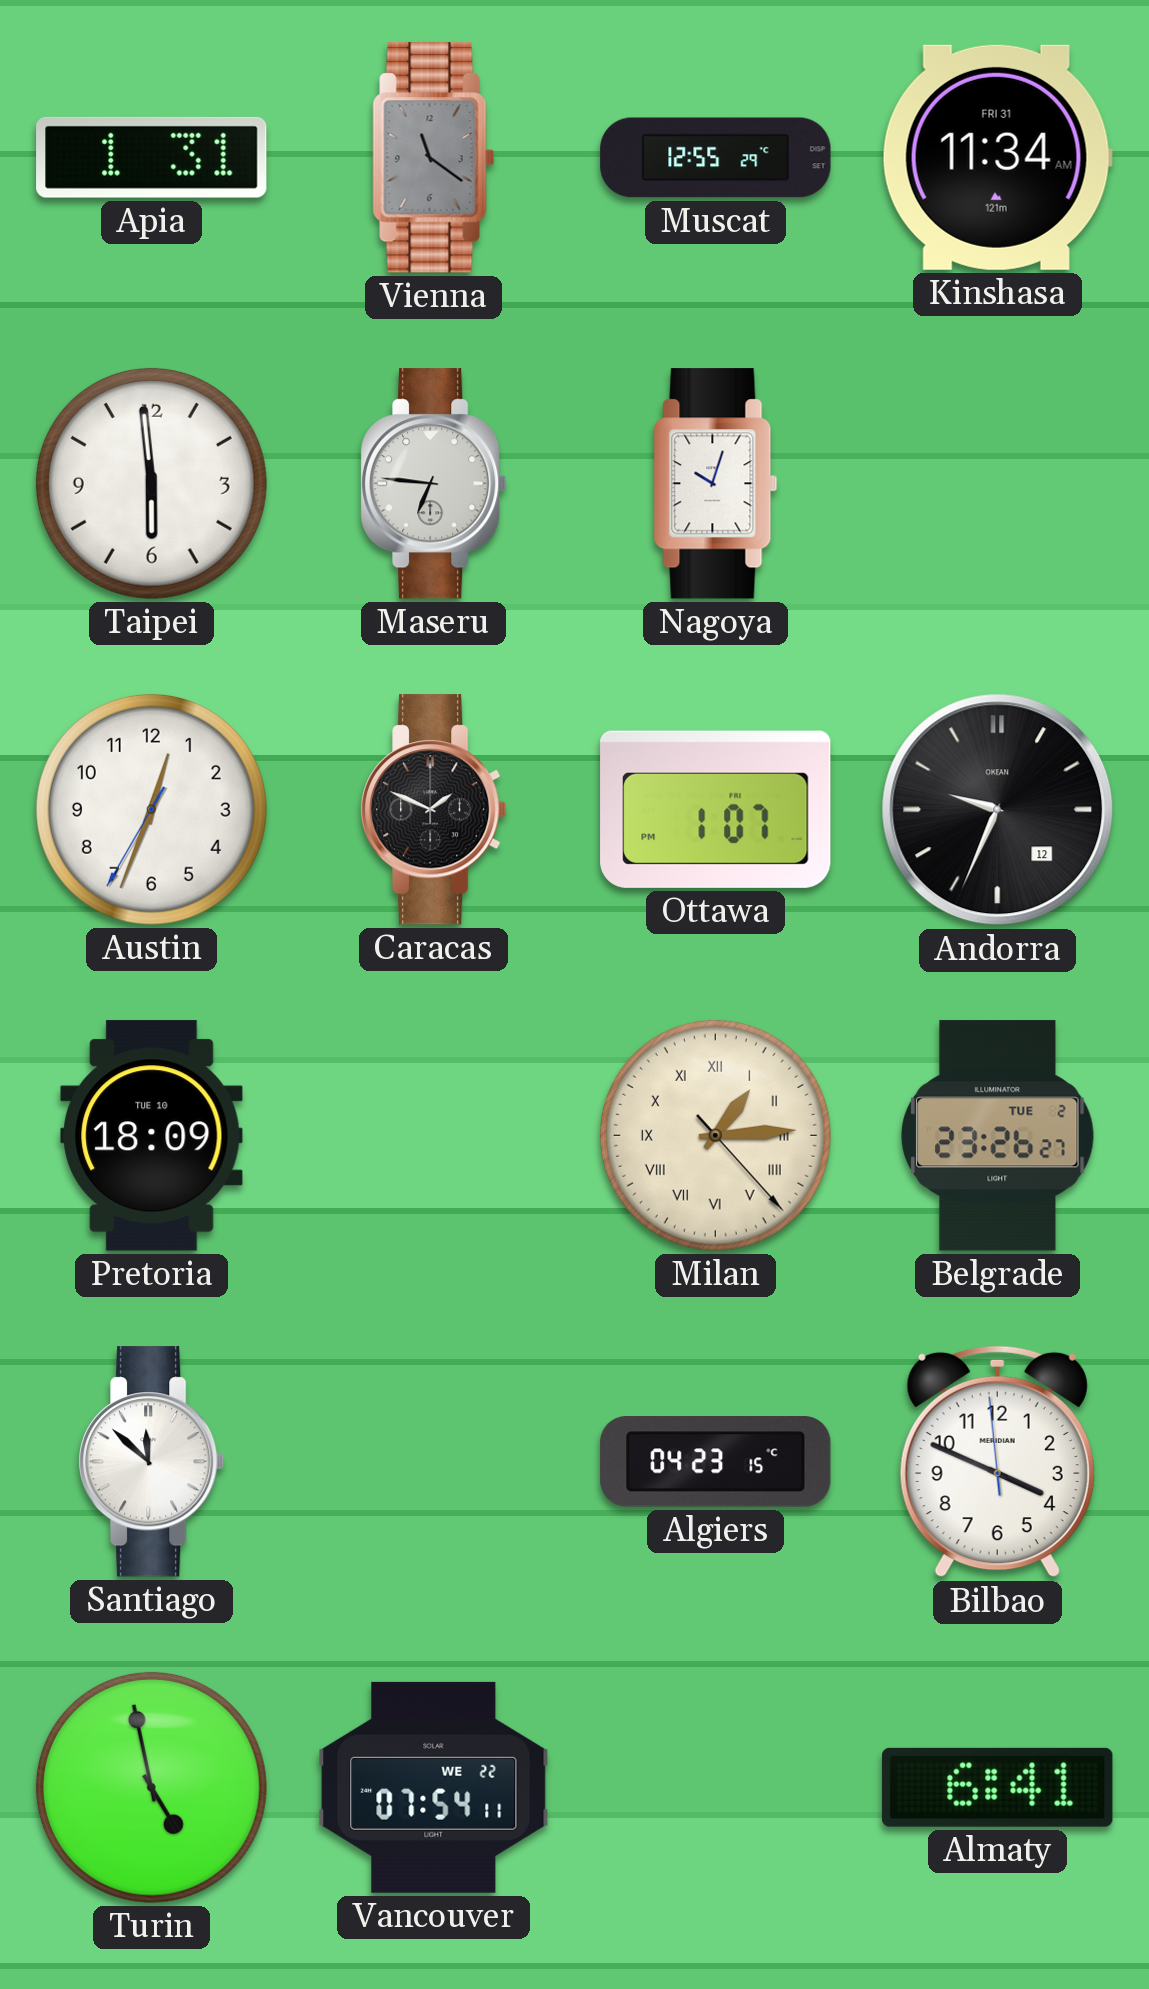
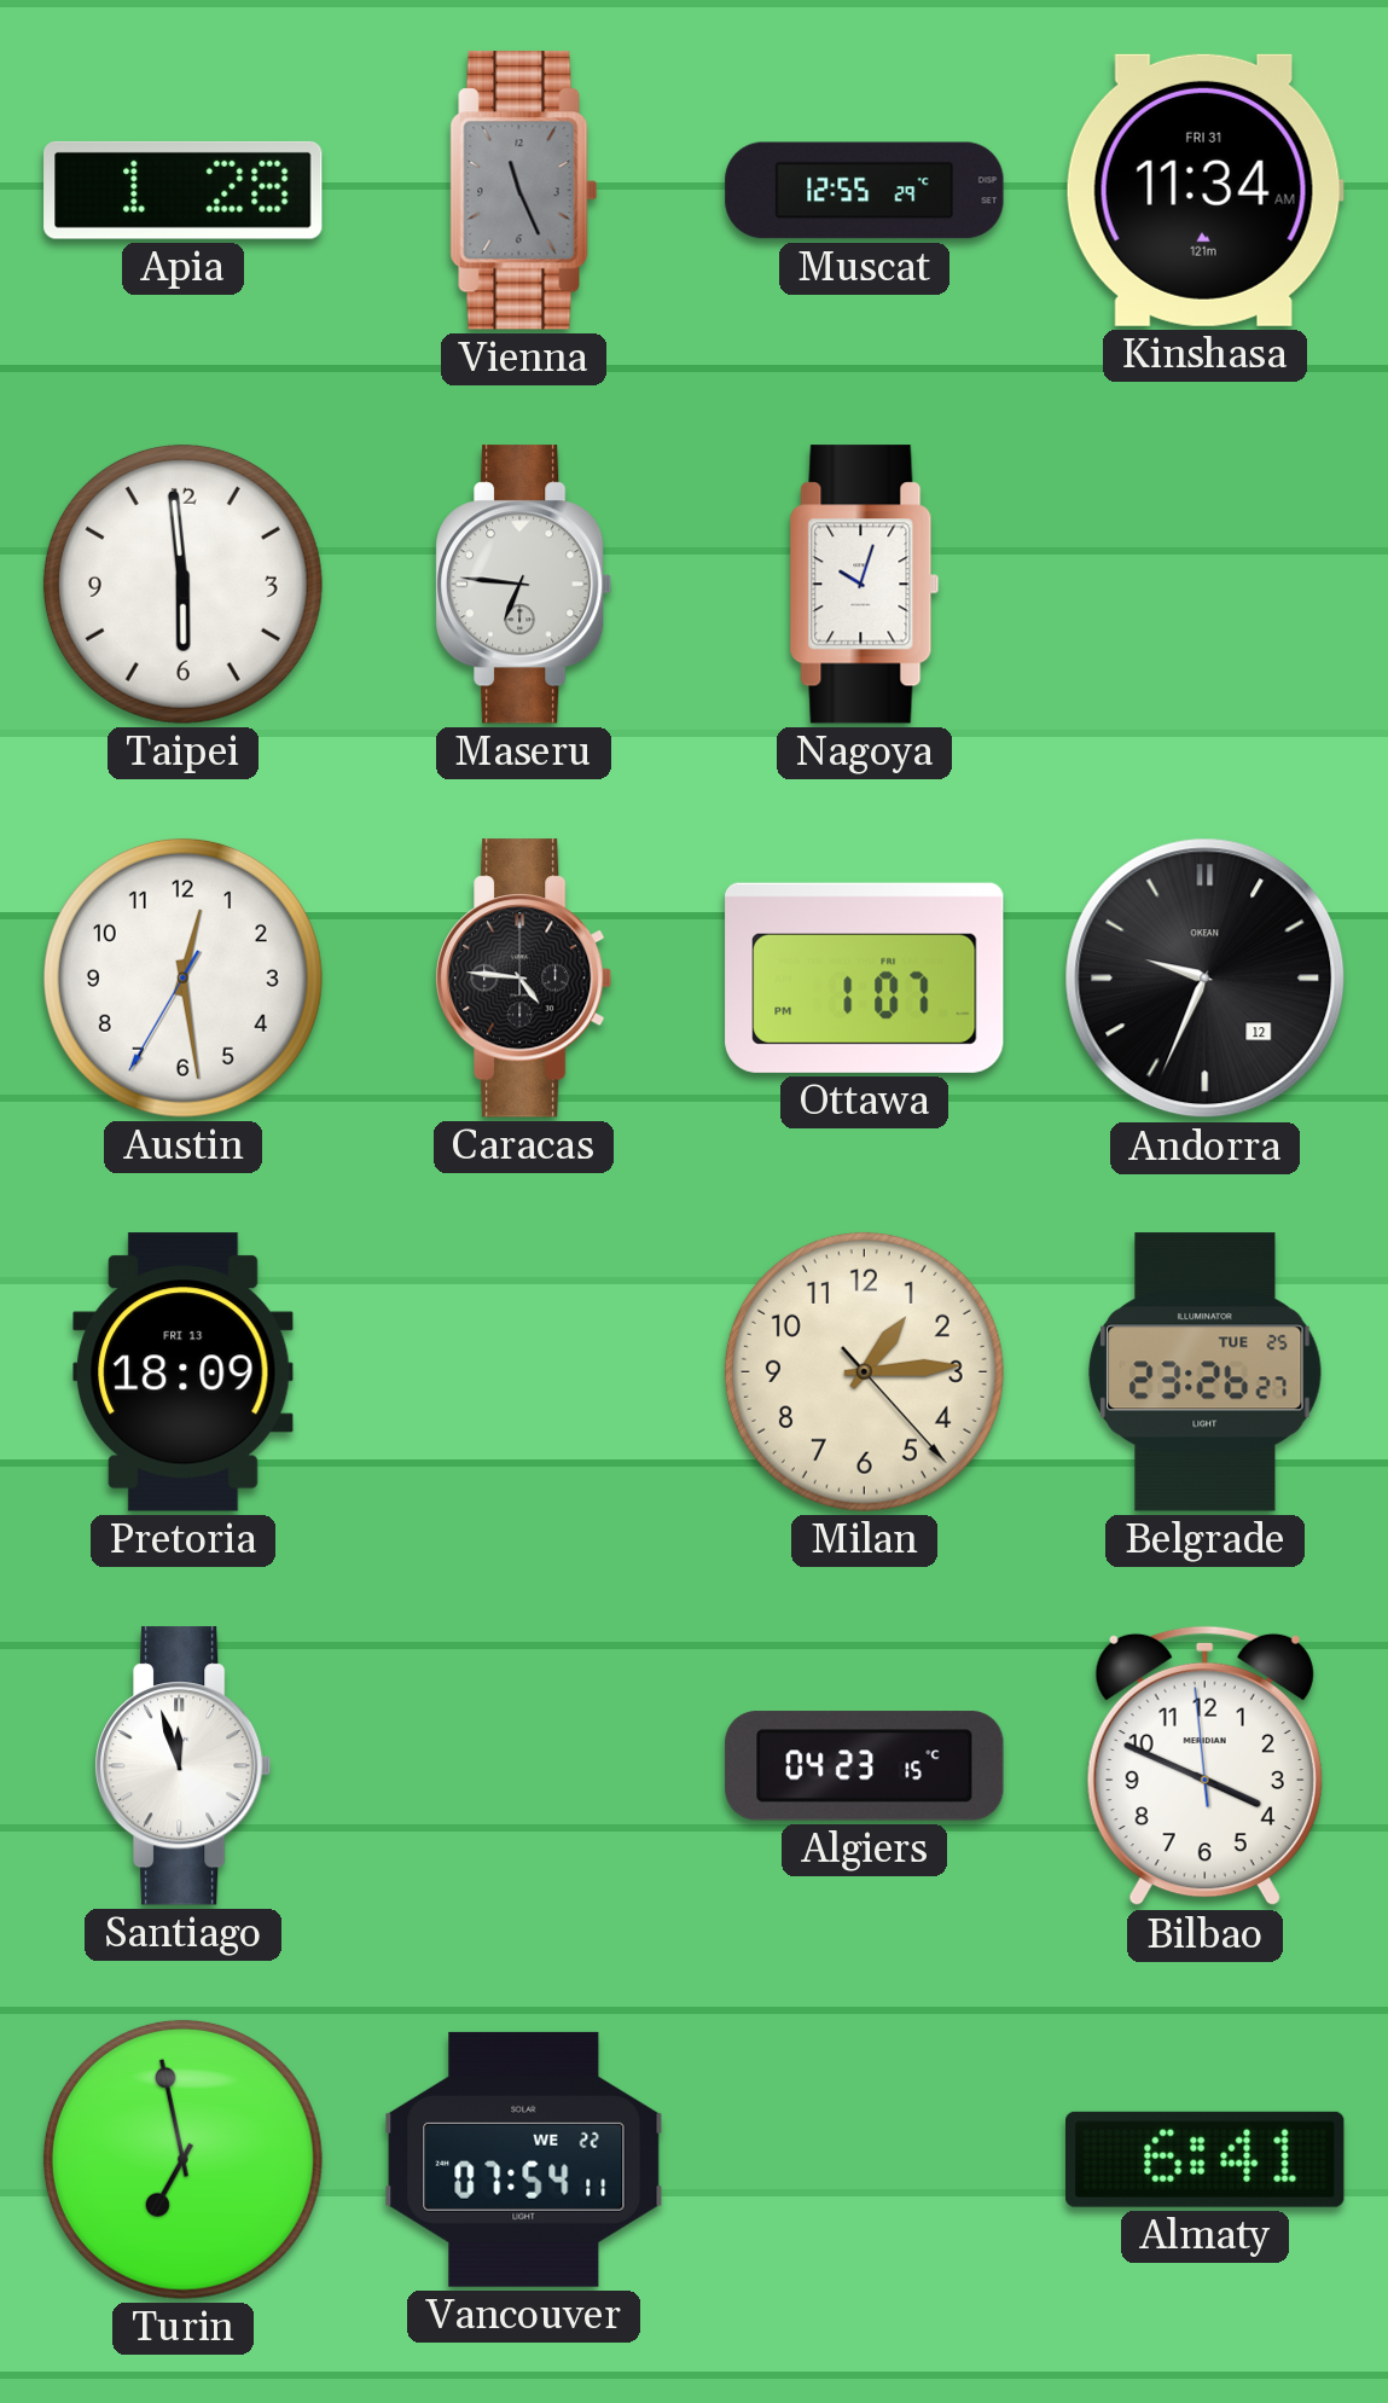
Apia: 1:31 -> 1:28
Vienna: 11:21 -> 11:26
Austin: 12:33 -> 12:28
Caracas: 1:49 -> 4:46
Pretoria date: TUE 10 -> FRI 13
Milan numerals: Roman -> Arabic
Belgrade date: TUE 2 -> TUE 25
Santiago: 11:52 -> 11:57
Turin: 4:58 -> 6:58
